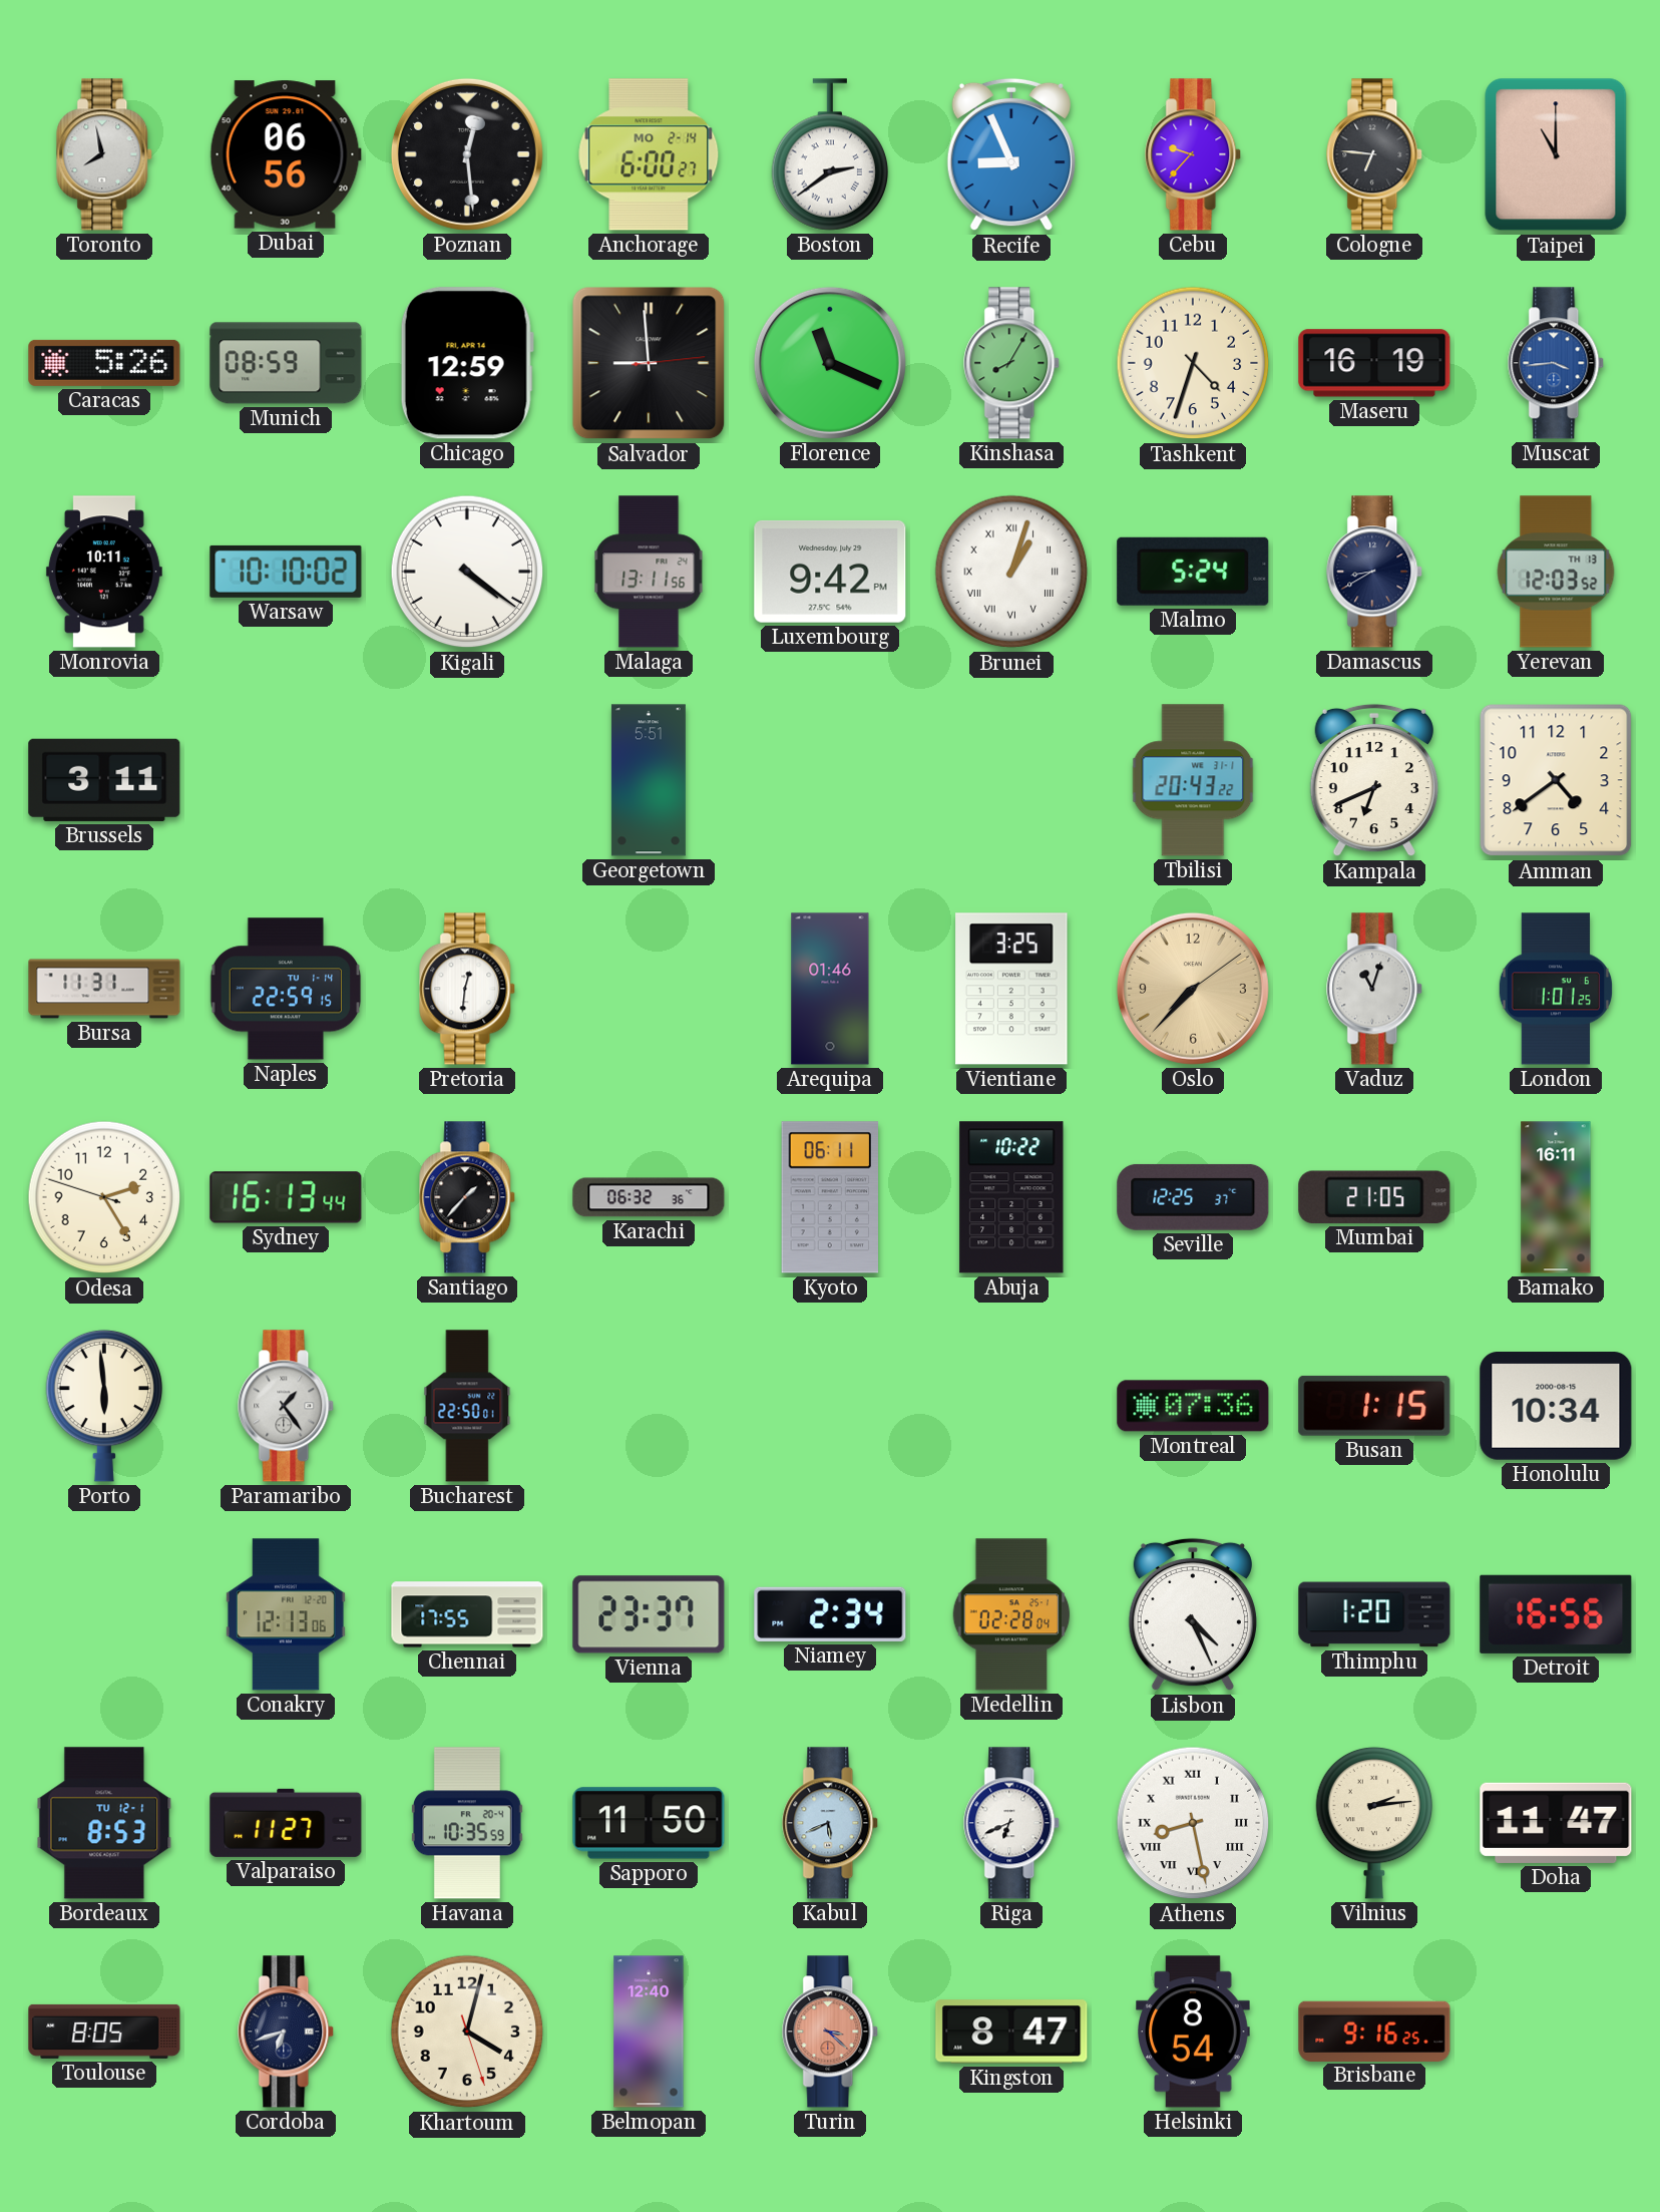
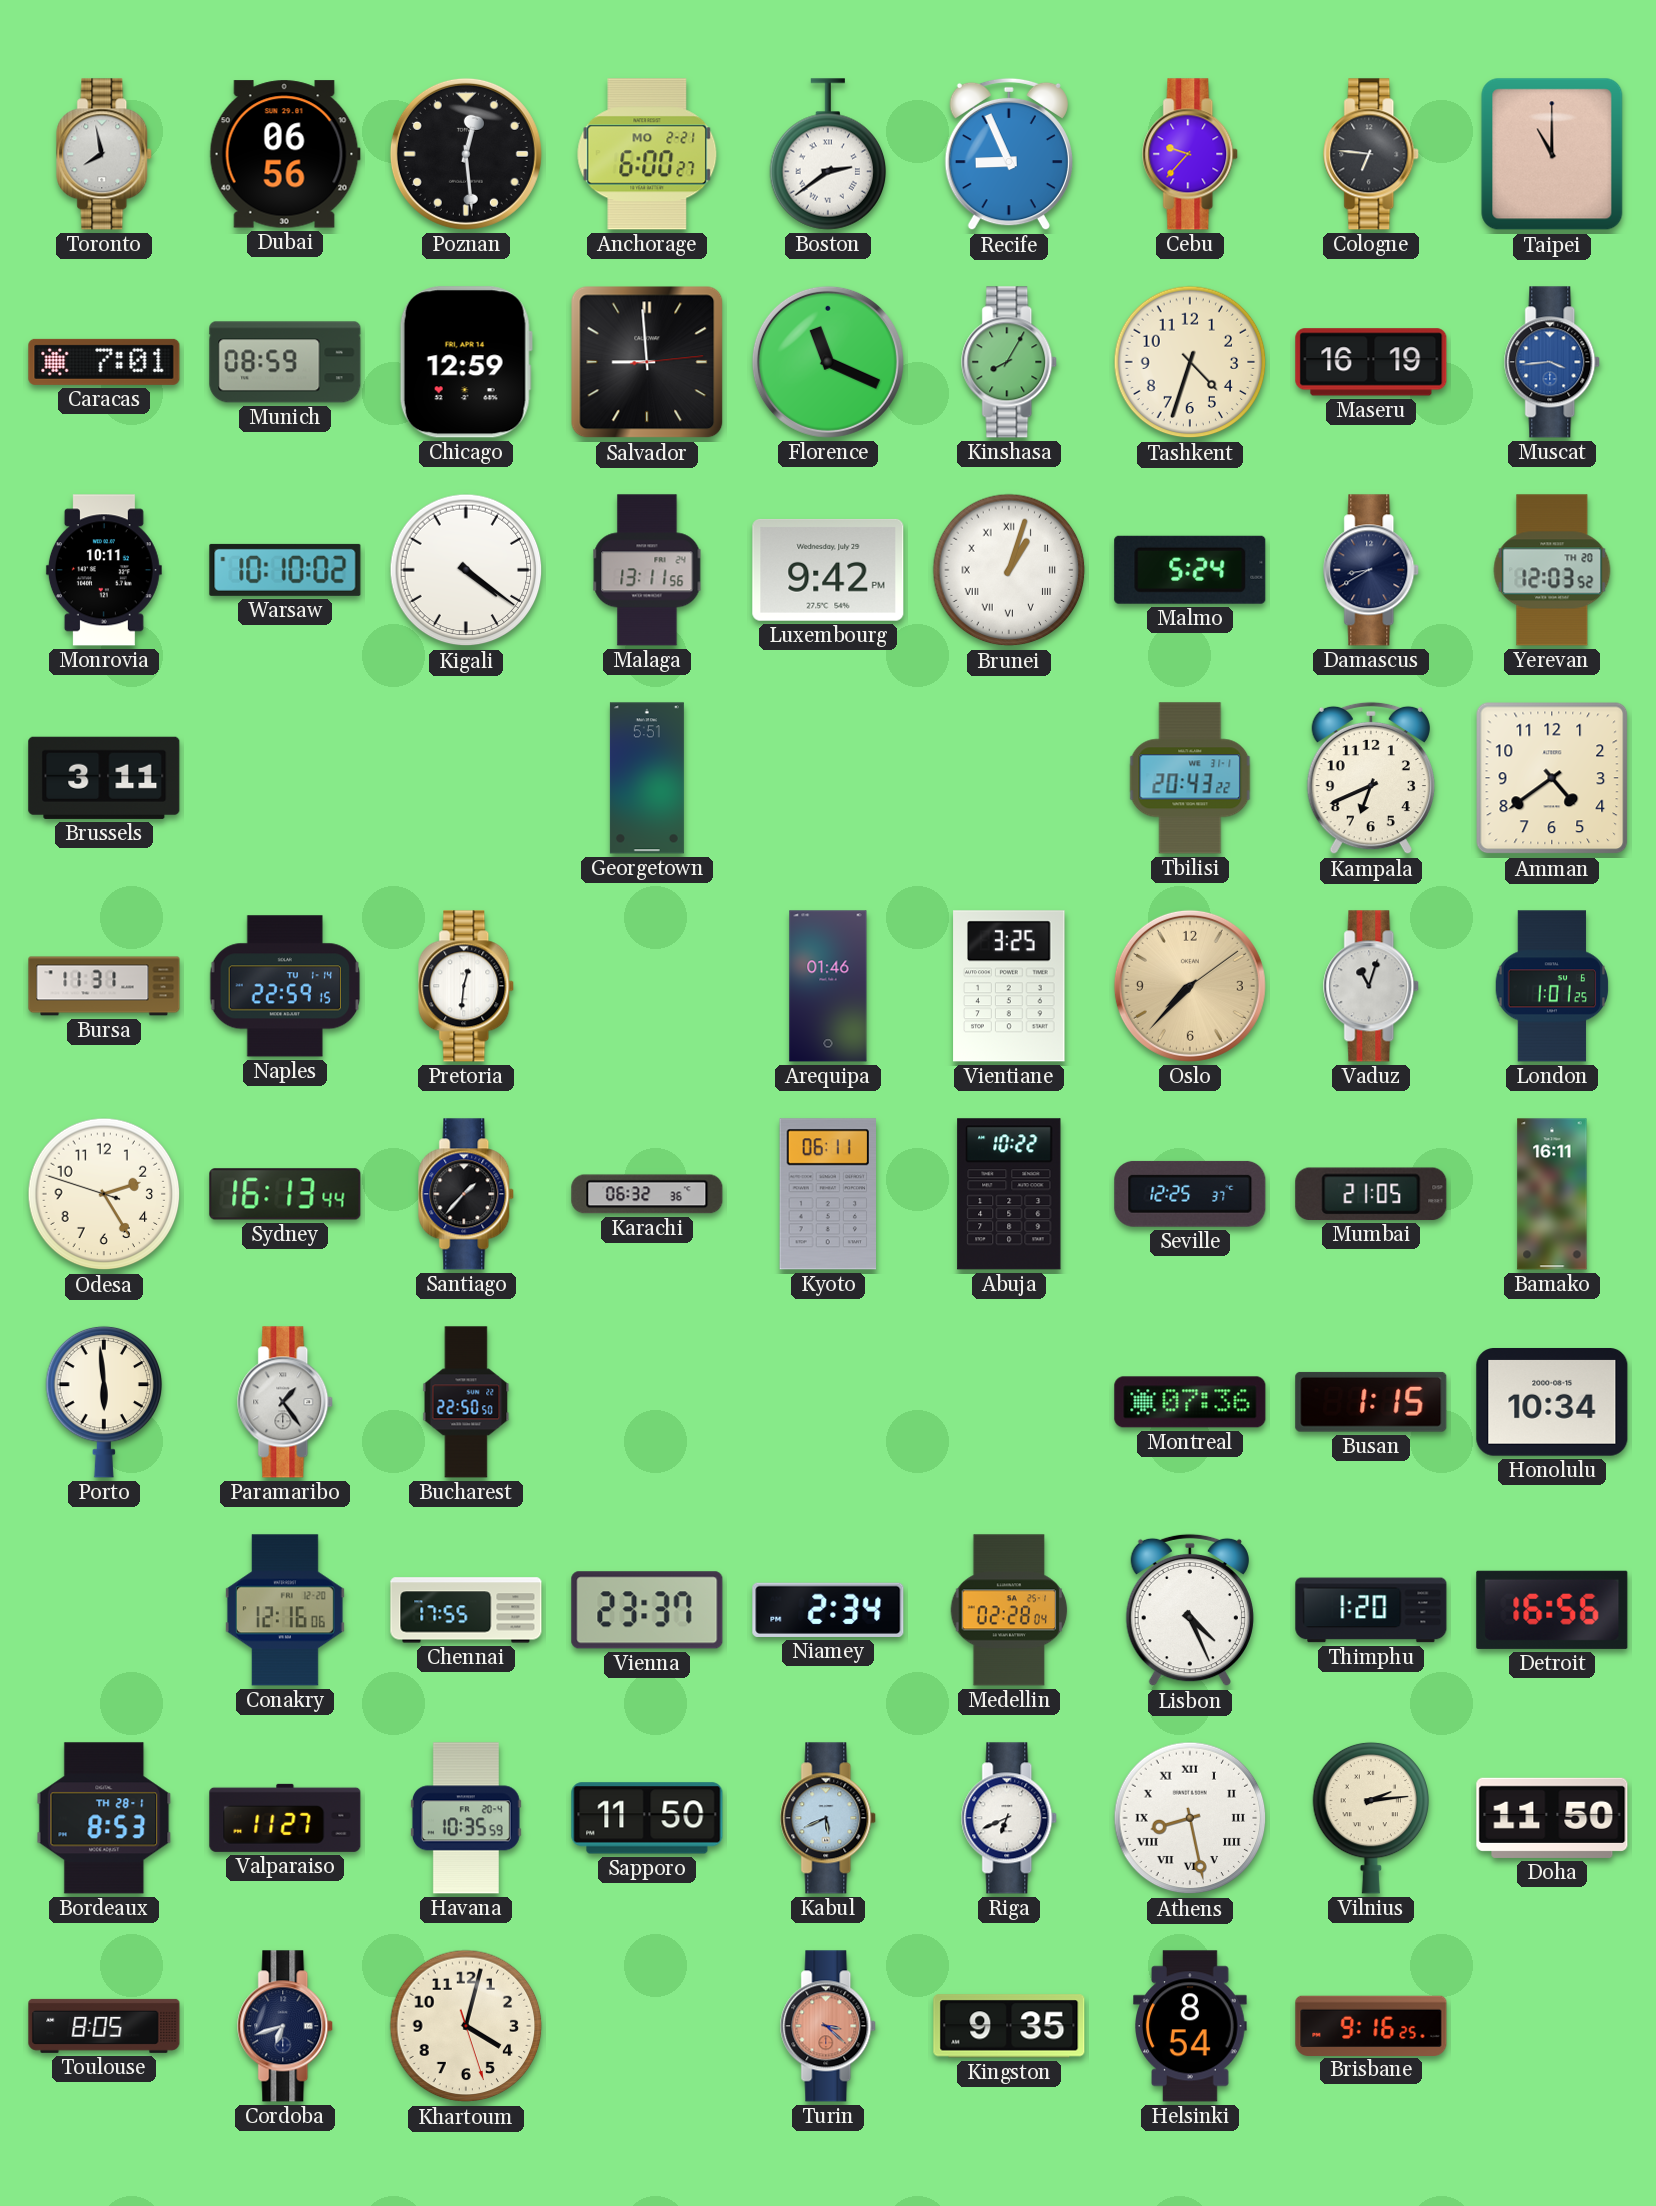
Anchorage date: MO 2-14 -> MO 2-21
Caracas: 5:26 -> 7:01
Yerevan date: TH 13 -> TH 20
Bucharest: 22:50:01 -> 22:50:50
Conakry: 12:13 -> 12:16
Bordeaux date: TU 12-1 -> TH 28-1
Doha: 11:47 -> 11:50
Belmopan: 12:40 -> none
Kingston: 8:47 -> 9:35
